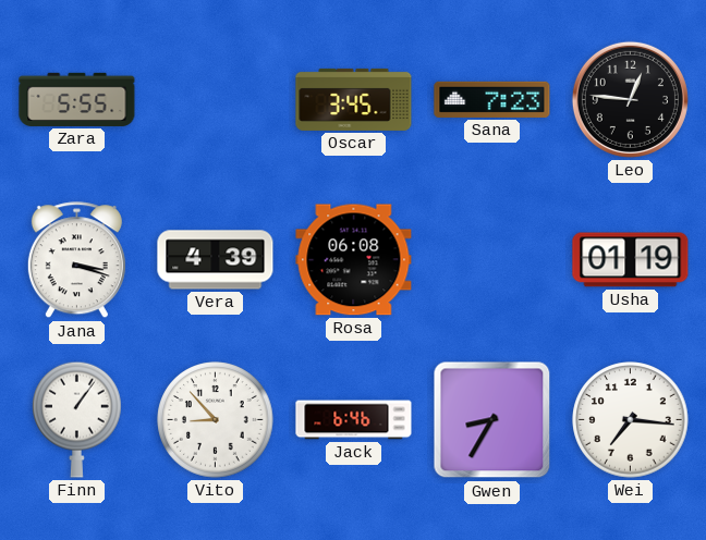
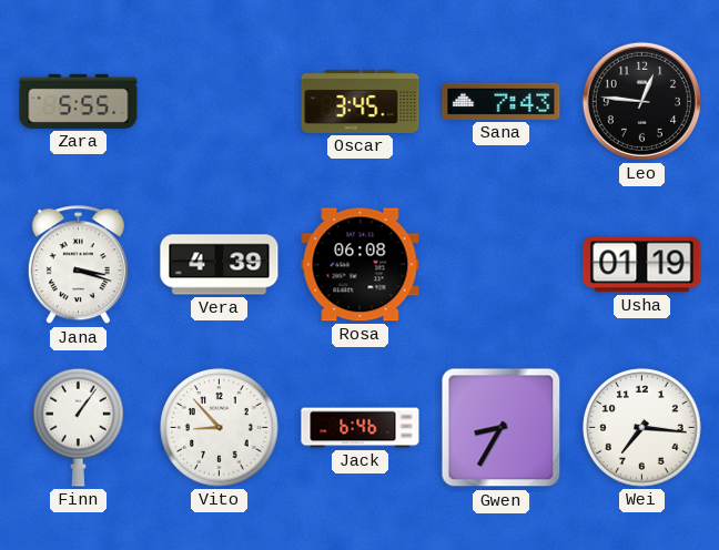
Sana: 7:23 -> 7:43
